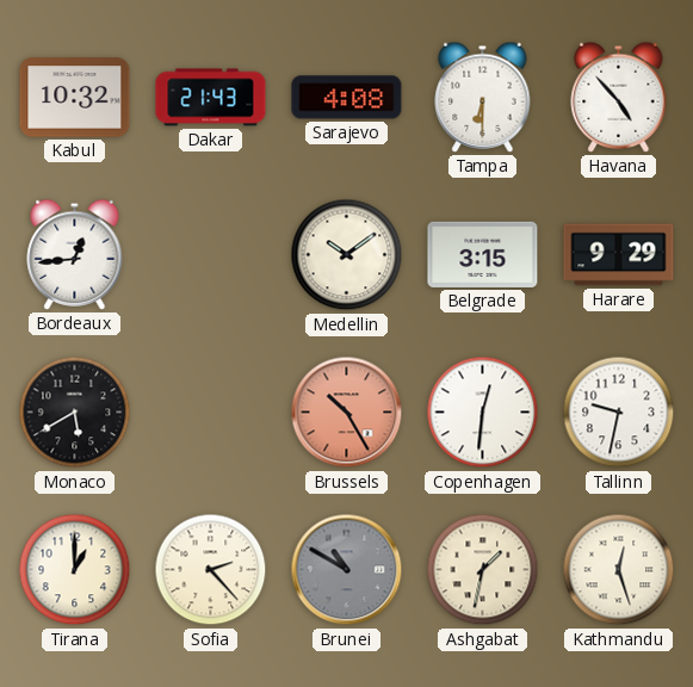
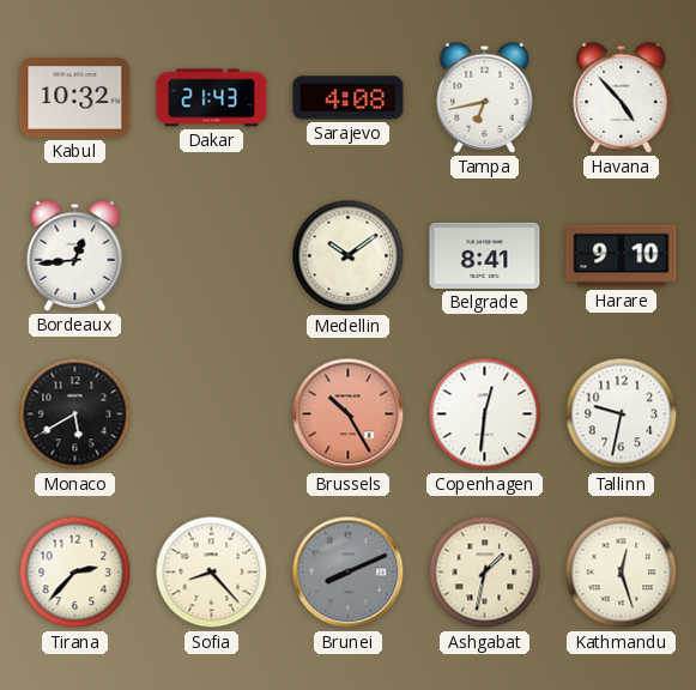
Tampa: 6:30 -> 6:43
Belgrade: 3:15 -> 8:41
Harare: 9:29 -> 9:10
Tirana: 1:00 -> 2:37
Sofia: 2:23 -> 8:23
Brunei: 10:50 -> 8:11
